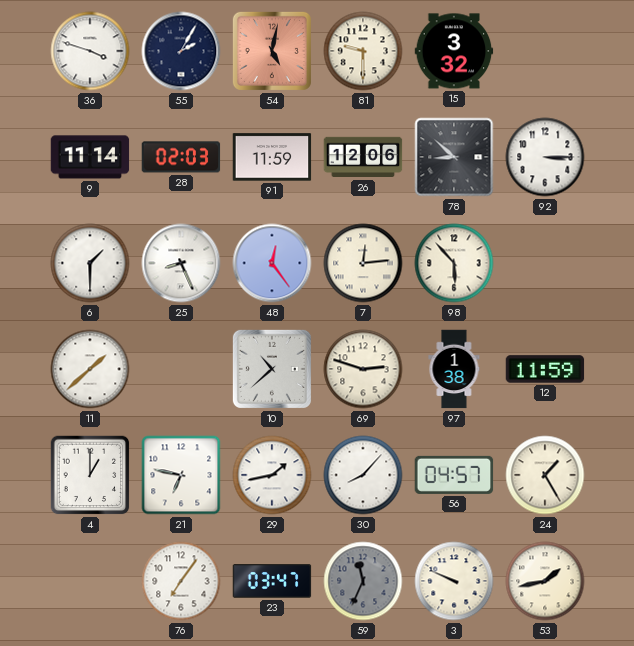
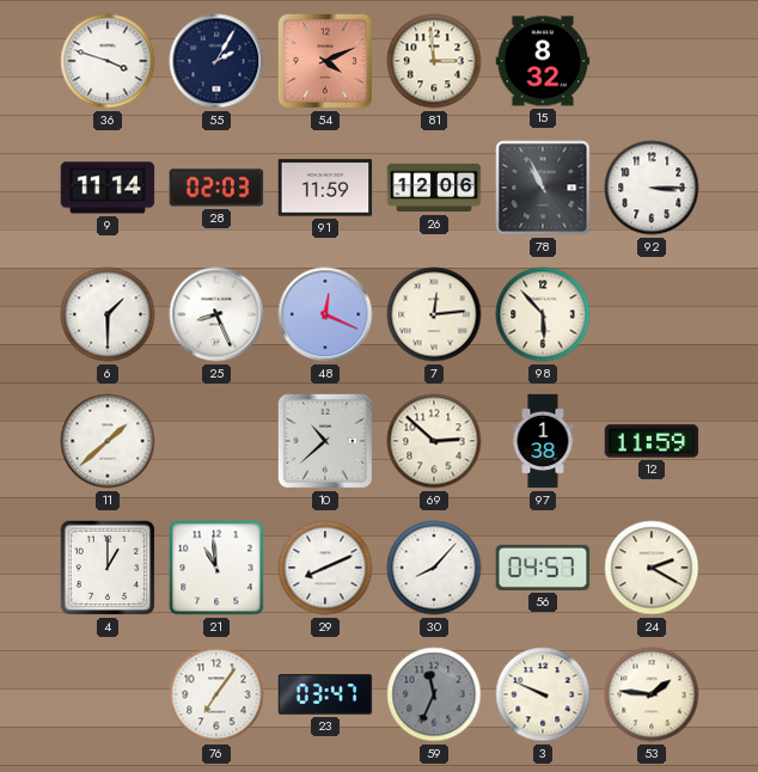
54: 5:02 -> 4:11
81: 9:30 -> 2:59
15: 3:32 -> 8:32
78: 8:52 -> 10:56
48: 12:24 -> 12:19
69: 2:48 -> 2:52
21: 6:47 -> 10:59
29: 1:43 -> 8:11
24: 1:25 -> 2:20
53: 1:43 -> 1:46
